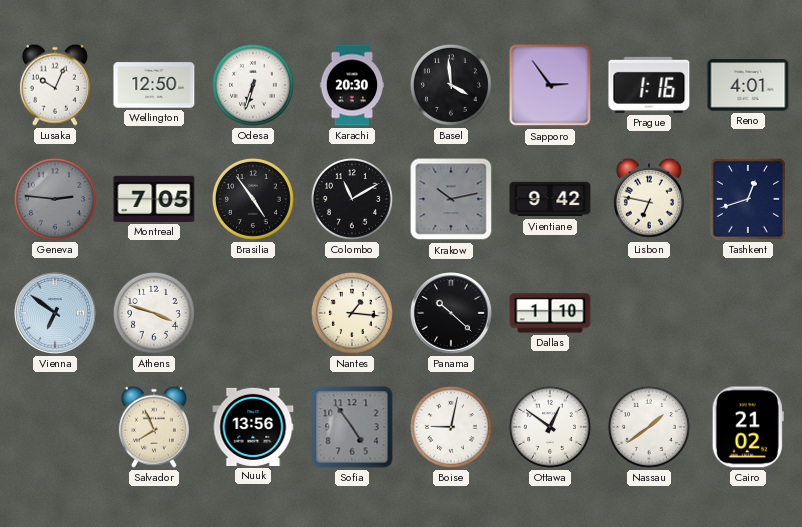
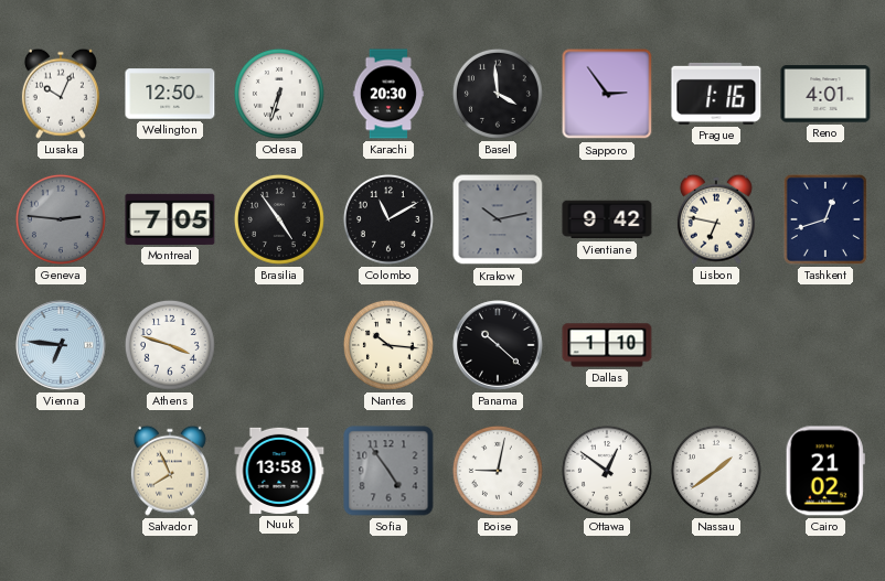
Vienna: 6:51 -> 6:46
Nantes: 1:16 -> 10:16
Nuuk: 13:56 -> 13:58
